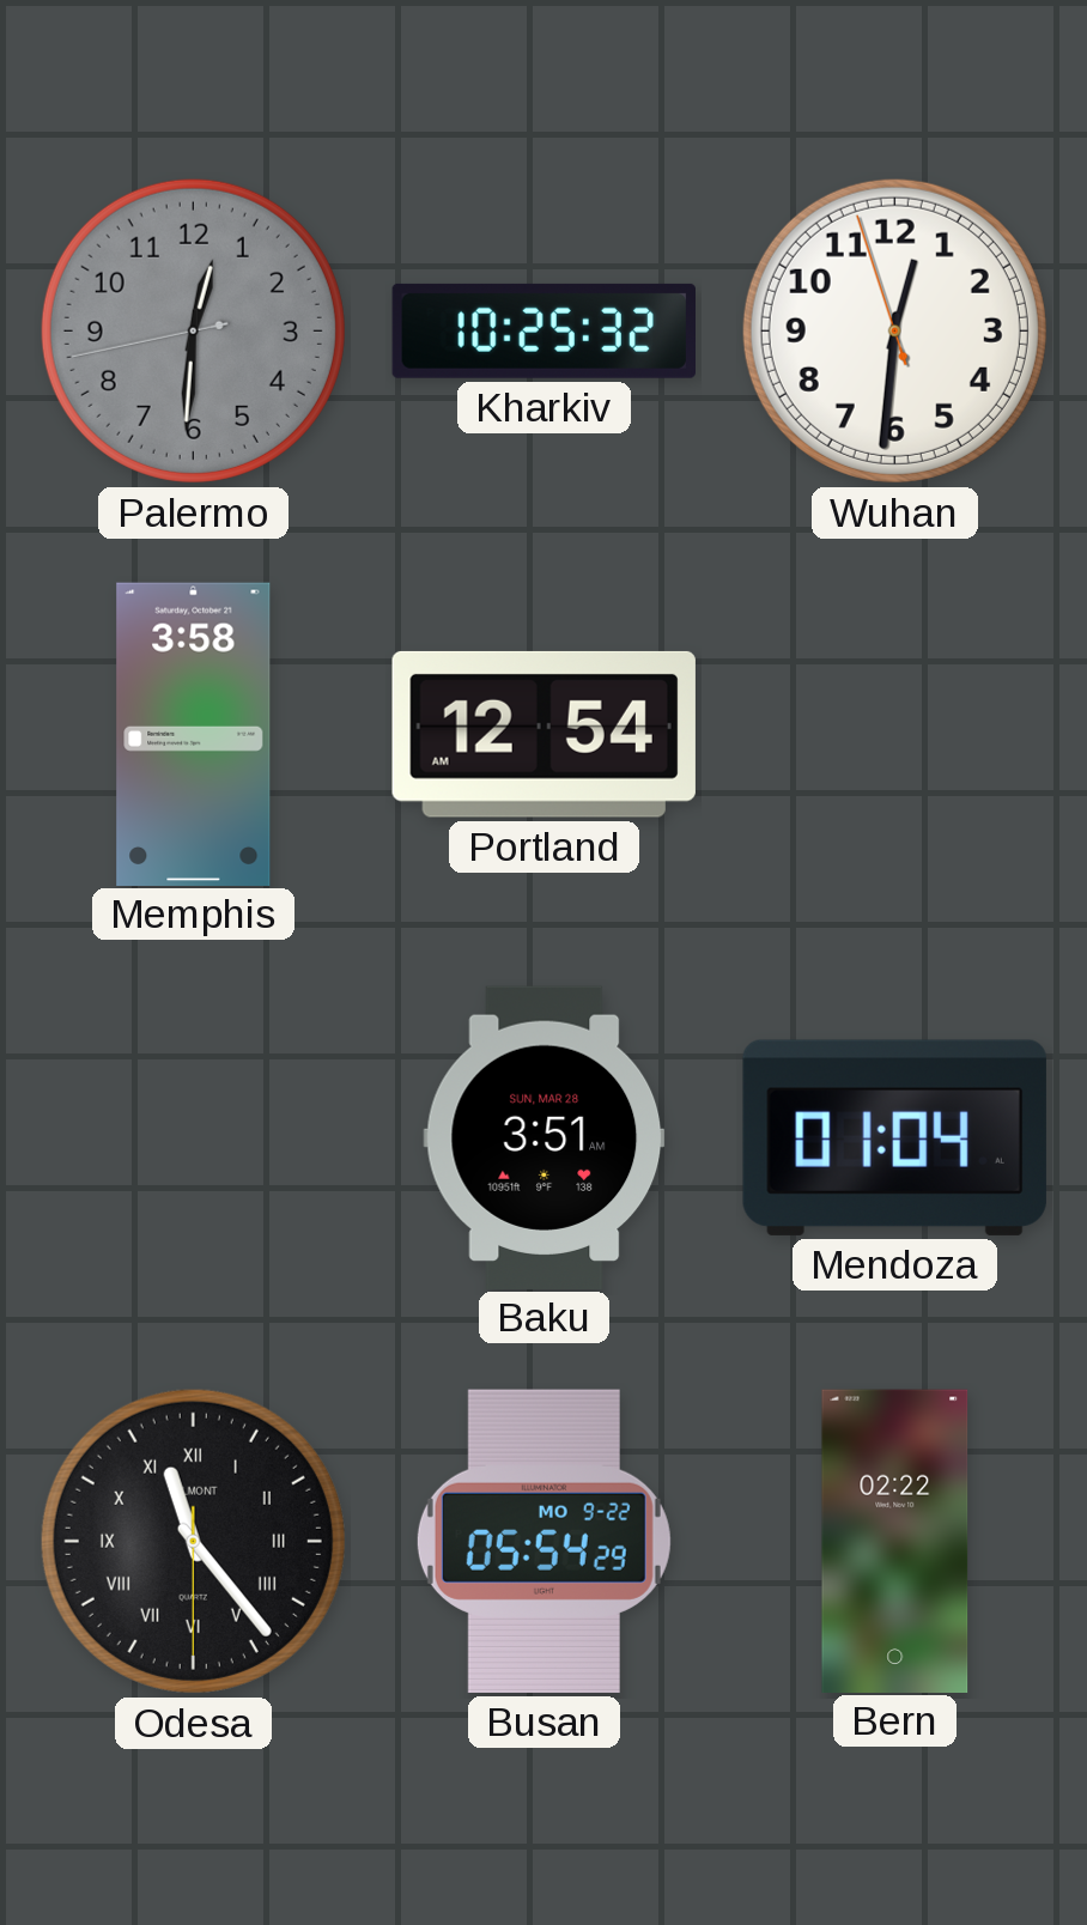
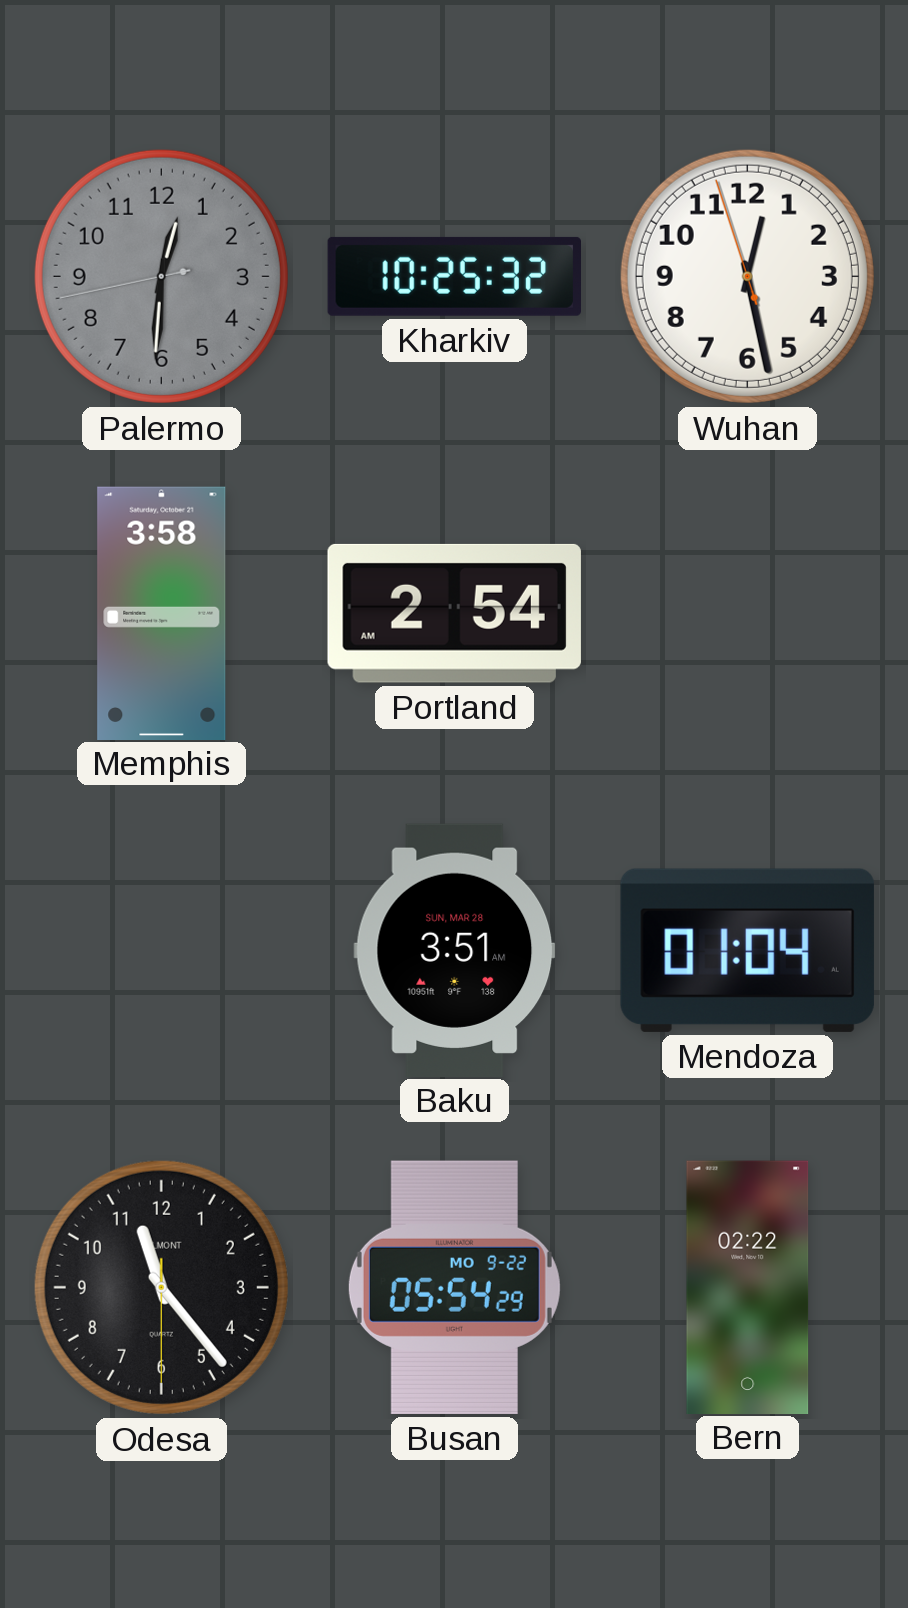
Wuhan: 12:30 -> 12:27
Portland: 12:54 -> 2:54
Odesa numerals: Roman -> Arabic
